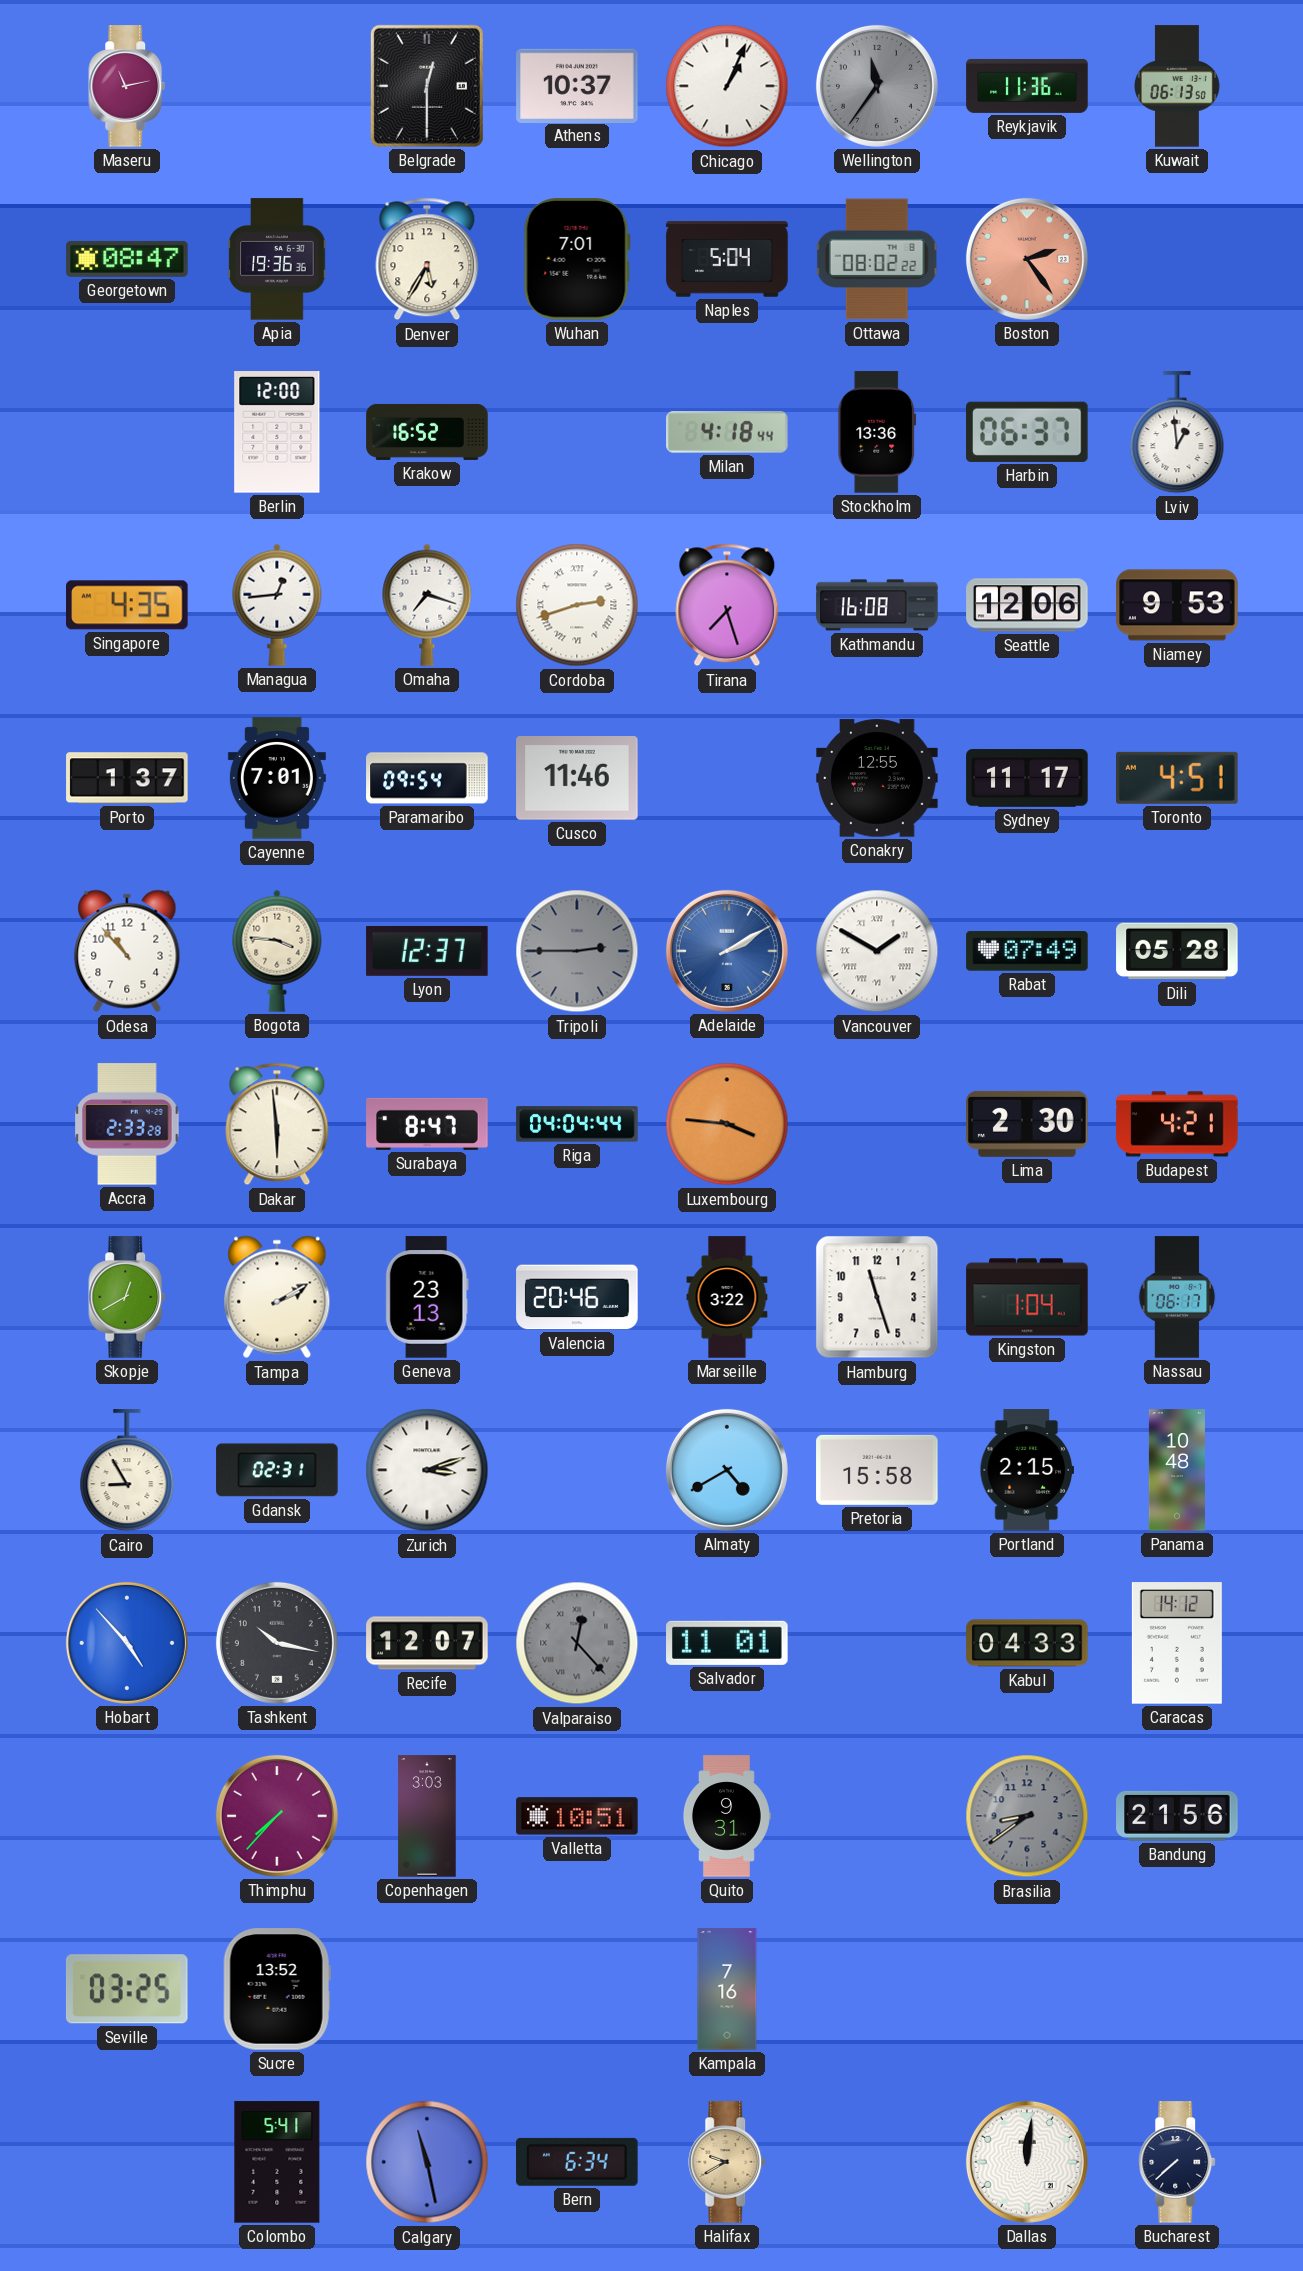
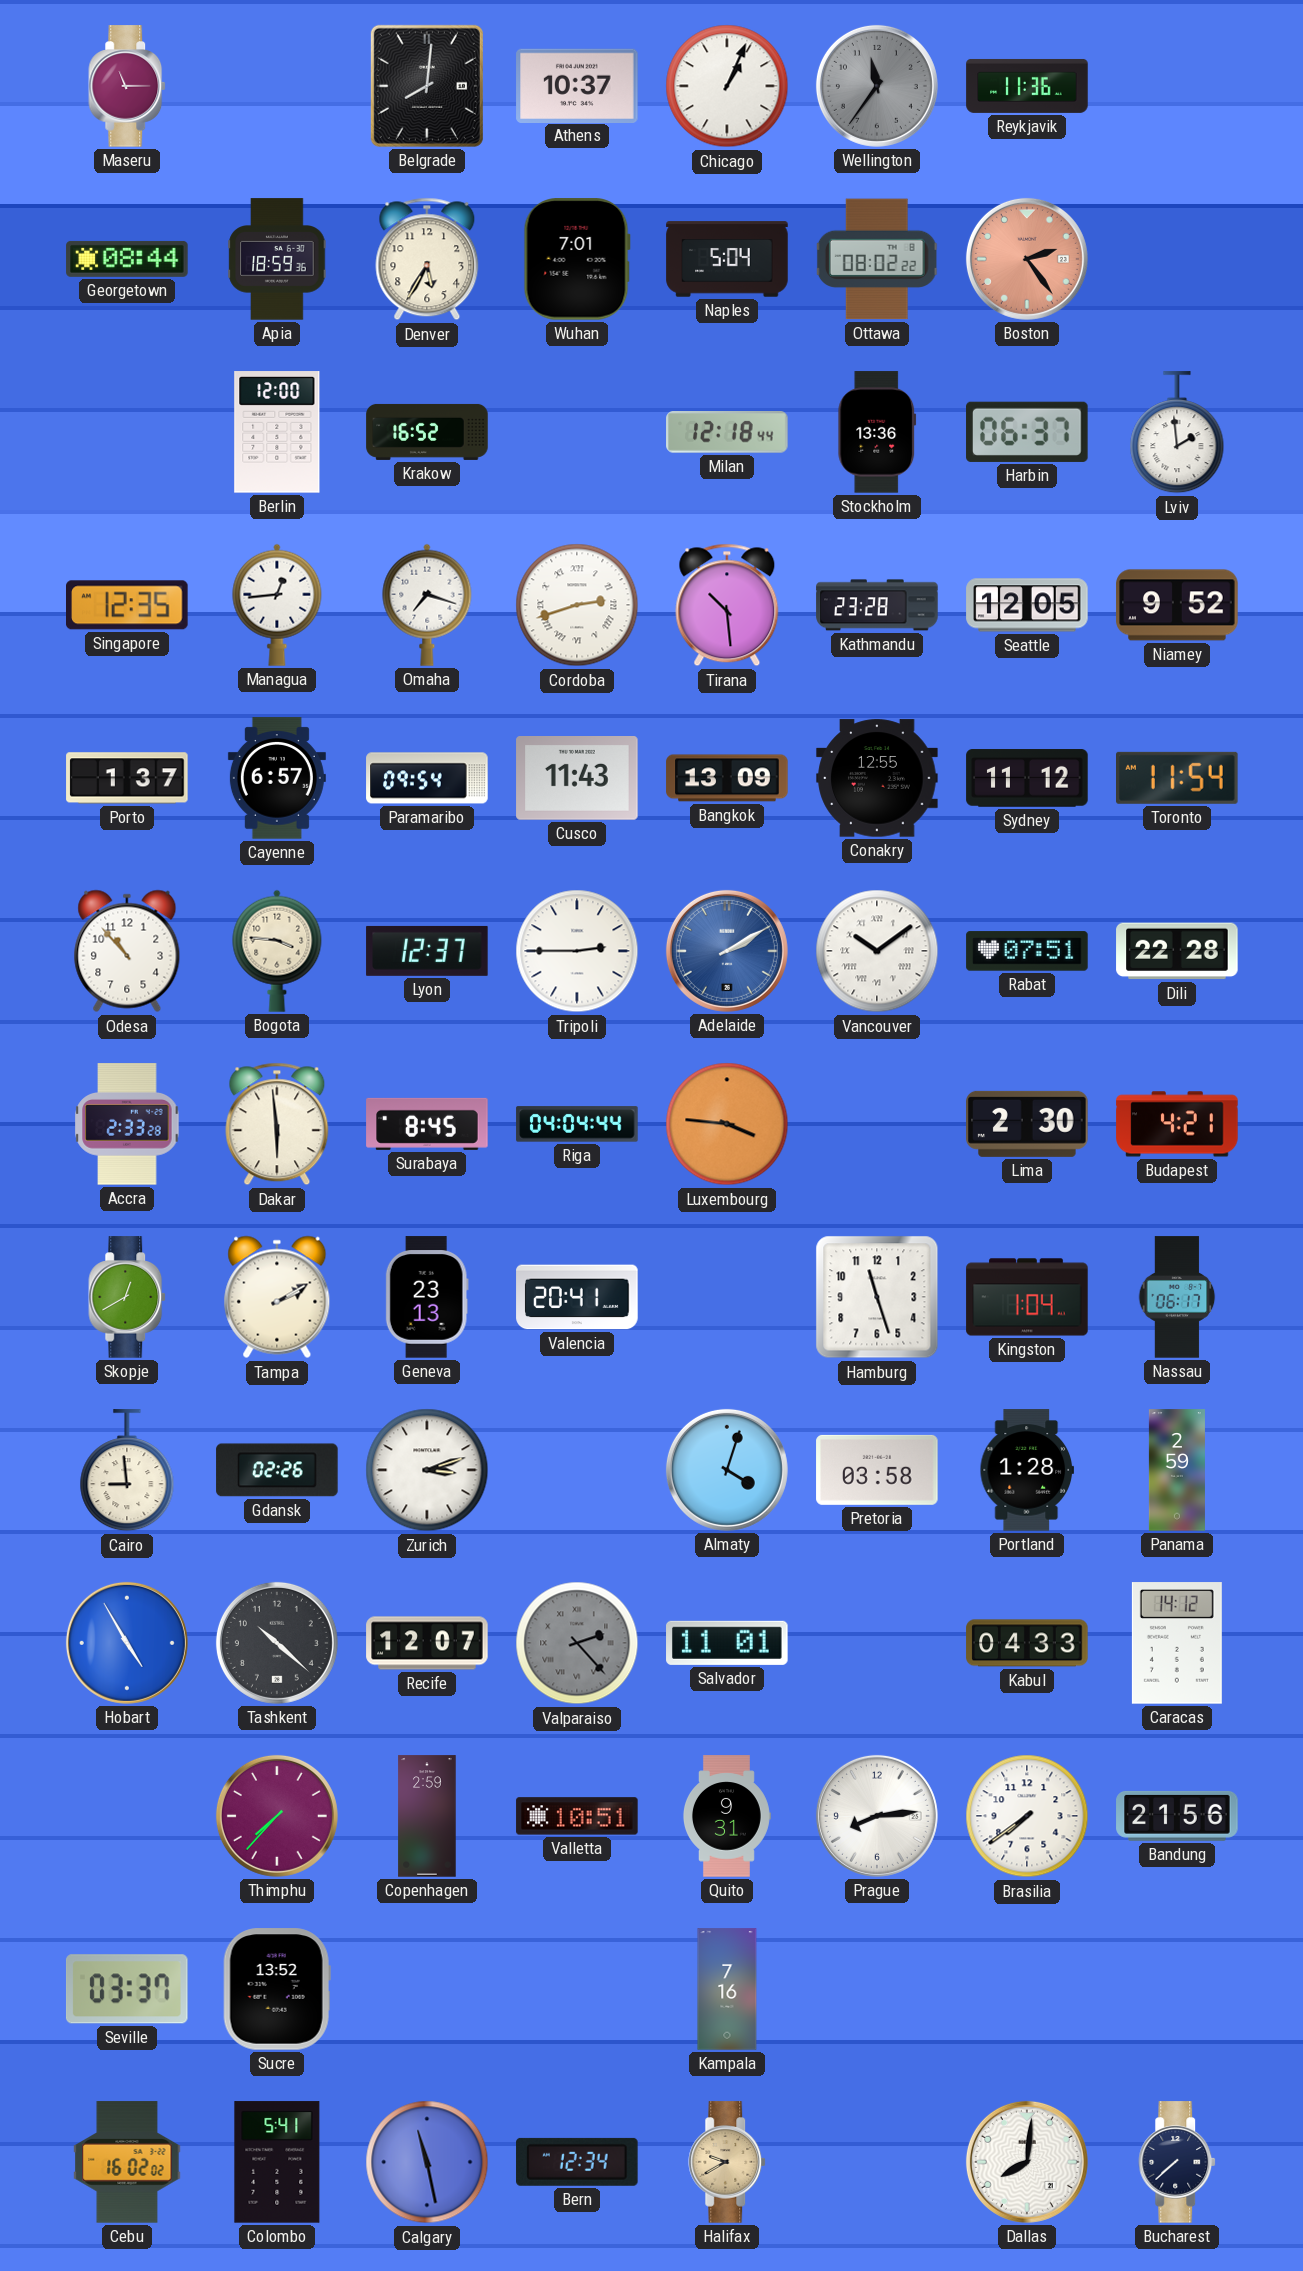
Maseru: 11:13 -> 11:15
Belgrade: 12:30 -> 8:01
Kuwait: 06:13 -> none
Georgetown: 08:47 -> 08:44
Apia: 19:36 -> 18:59
Milan: 4:18 -> 12:18
Lviv: 12:59 -> 1:59
Singapore: 4:35 -> 12:35
Tirana: 7:27 -> 10:29
Kathmandu: 16:08 -> 23:28
Seattle: 12:06 -> 12:05
Niamey: 9:53 -> 9:52
Cayenne: 7:01 -> 6:57
Cusco: 11:46 -> 11:43
Bangkok: none -> 13:09
Sydney: 11:17 -> 11:12
Toronto: 4:51 -> 11:54
Tripoli dial: grey -> white
Vancouver: 1:50 -> 10:09
Rabat: 07:49 -> 07:51
Dili: 05:28 -> 22:28
Surabaya: 8:47 -> 8:45
Valencia: 20:46 -> 20:41
Marseille: 3:22 -> none
Cairo: 8:55 -> 8:59
Gdansk: 02:31 -> 02:26
Almaty: 4:40 -> 4:03
Pretoria: 15:58 -> 03:58
Portland: 2:15 -> 1:28
Panama: 10:48 -> 2:59
Hobart: 4:53 -> 4:55
Tashkent: 10:17 -> 10:22
Valparaiso: 12:23 -> 2:23
Copenhagen: 3:03 -> 2:59
Prague: none -> 8:14
Brasilia: 8:39 -> 7:39
Brasilia dial: grey -> white
Seville: 03:25 -> 03:37
Cebu: none -> 16:02
Bern: 6:34 -> 12:34
Dallas: 12:01 -> 8:01
